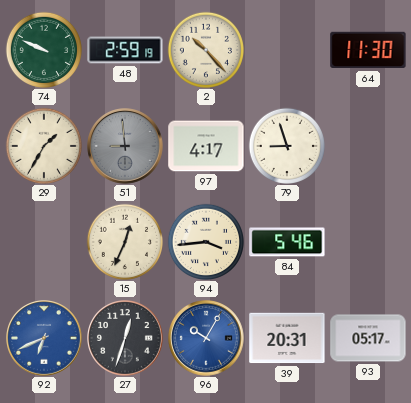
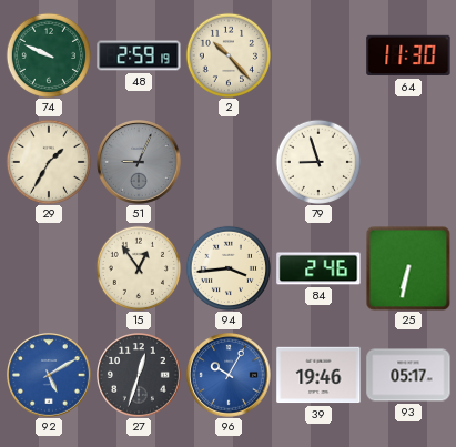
51: 8:59 -> 9:04
97: 4:17 -> none
15: 12:34 -> 12:54
84: 5:46 -> 2:46
25: none -> 6:32
92: 6:41 -> 5:10
39: 20:31 -> 19:46
